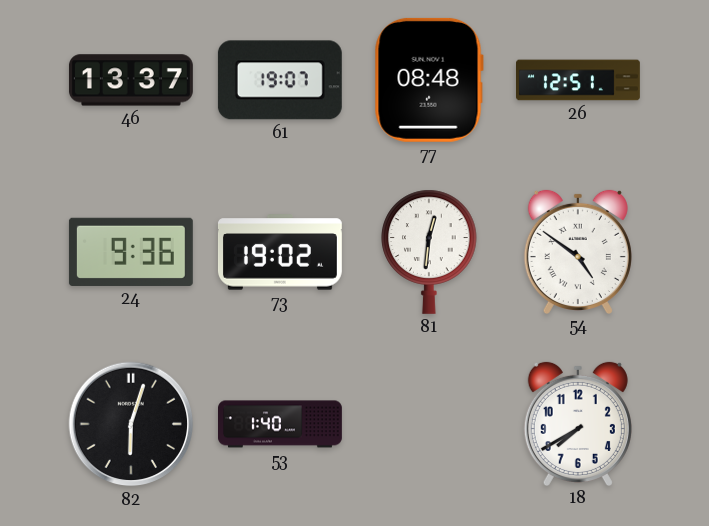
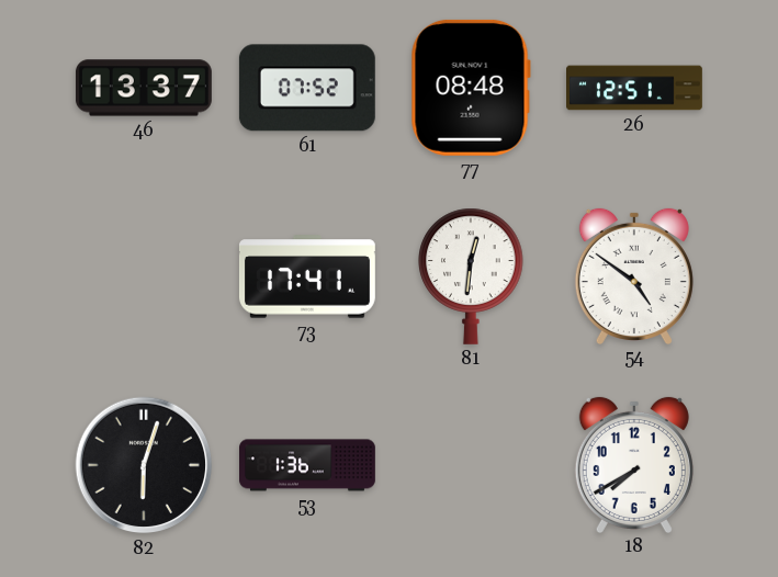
61: 19:07 -> 07:52
24: 9:36 -> none
73: 19:02 -> 17:41
53: 1:40 -> 1:36
